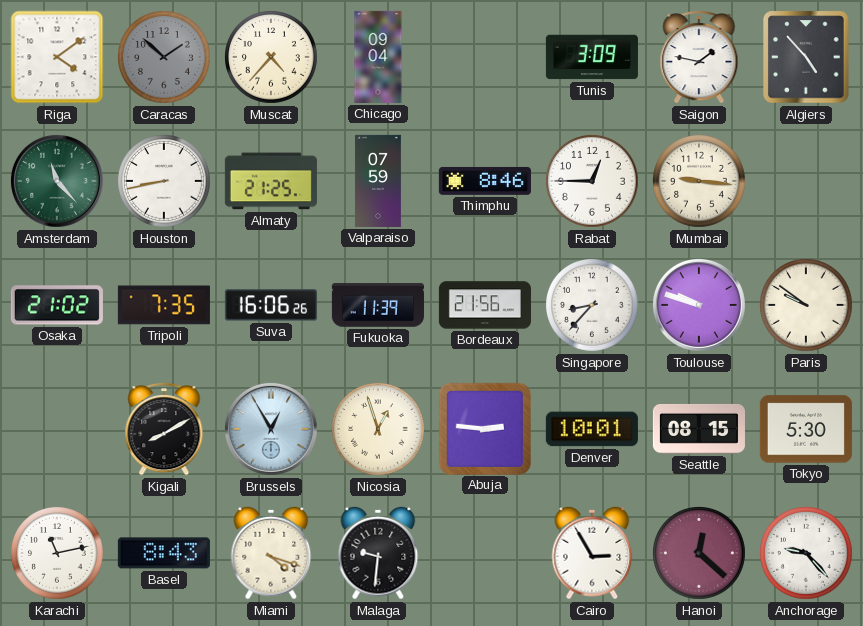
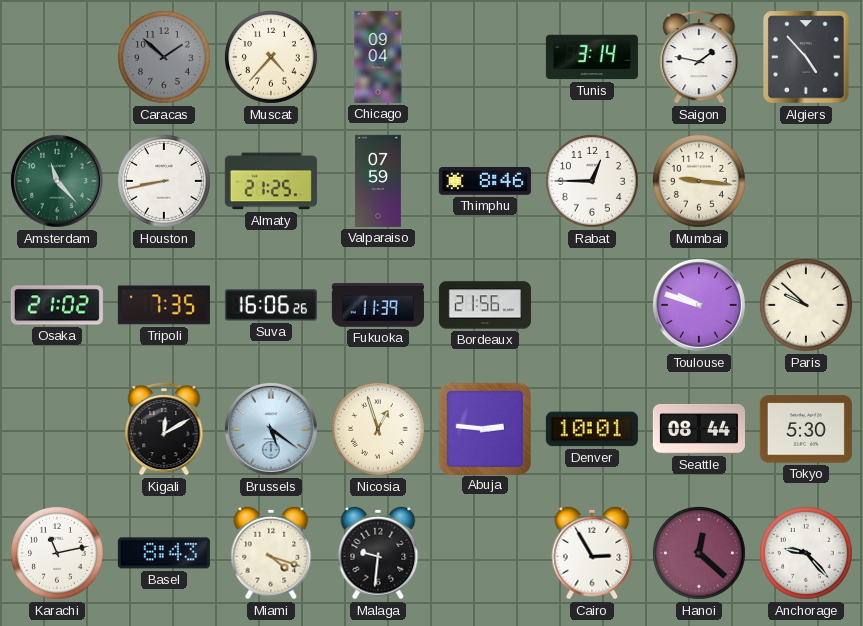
Riga: 4:09 -> none
Tunis: 3:09 -> 3:14
Singapore: 8:37 -> none
Paris: 9:51 -> 9:52
Kigali: 8:10 -> 12:10
Brussels: 12:55 -> 5:21
Seattle: 08:15 -> 08:44
